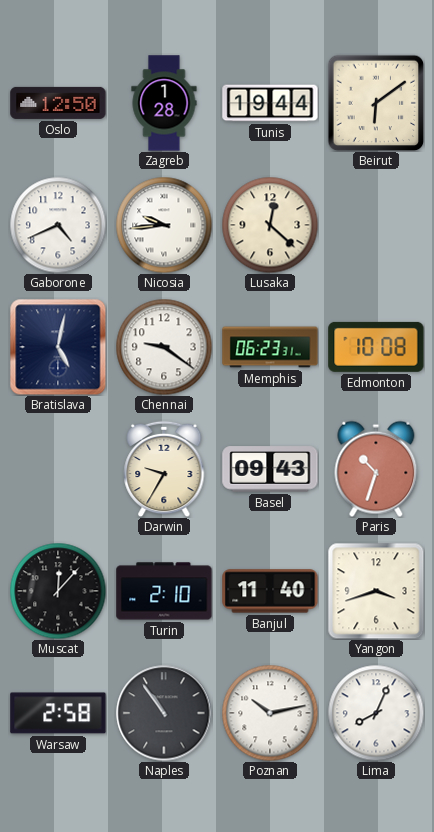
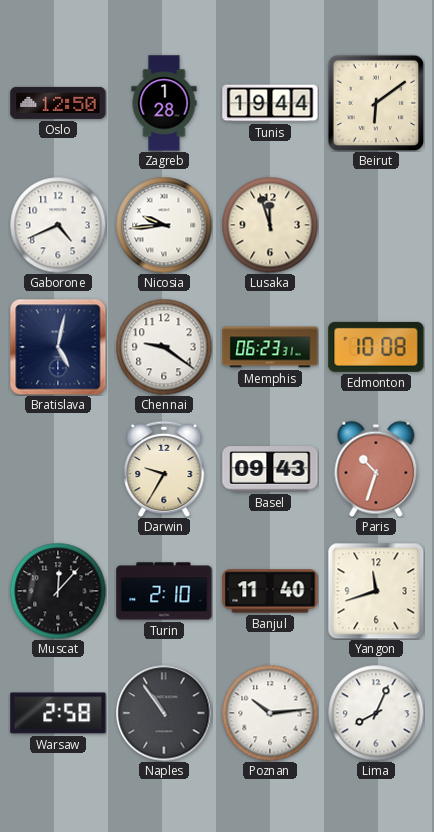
Lusaka: 12:22 -> 11:57
Yangon: 3:42 -> 11:42
Poznan: 10:13 -> 10:14
